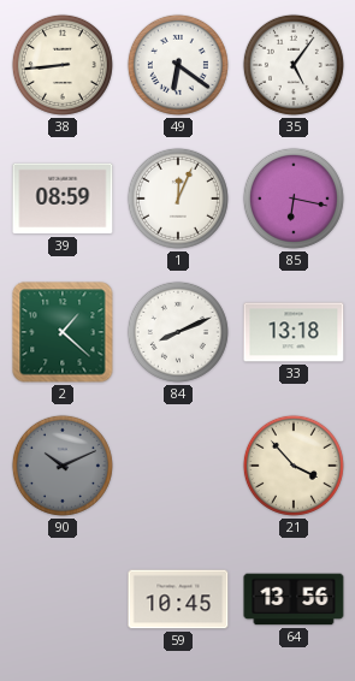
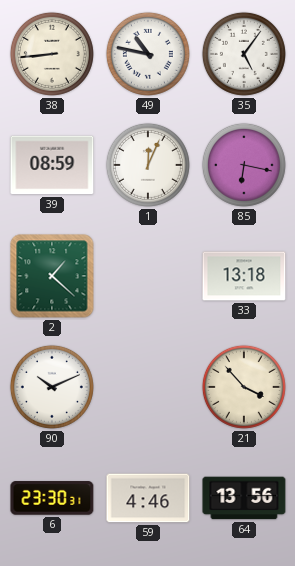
49: 6:21 -> 10:47
84: 8:11 -> none
90 dial: grey -> white
6: none -> 23:30
59: 10:45 -> 4:46
